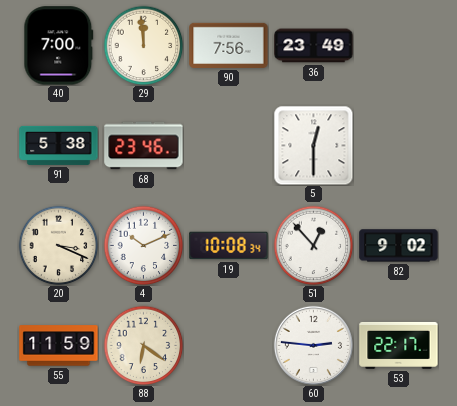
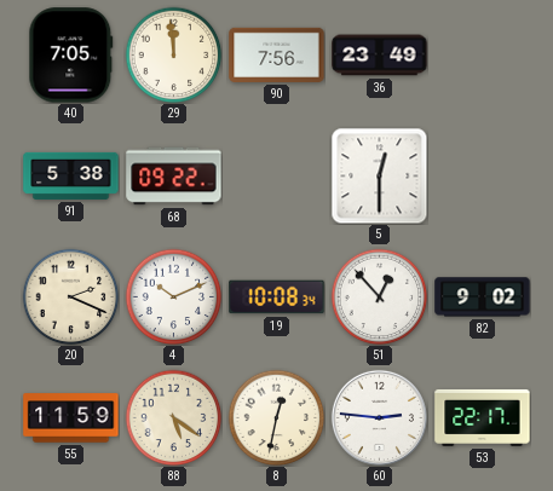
40: 7:00 -> 7:05
68: 23:46 -> 09:22
20: 3:19 -> 2:19
88: 6:21 -> 5:21
8: none -> 12:32
